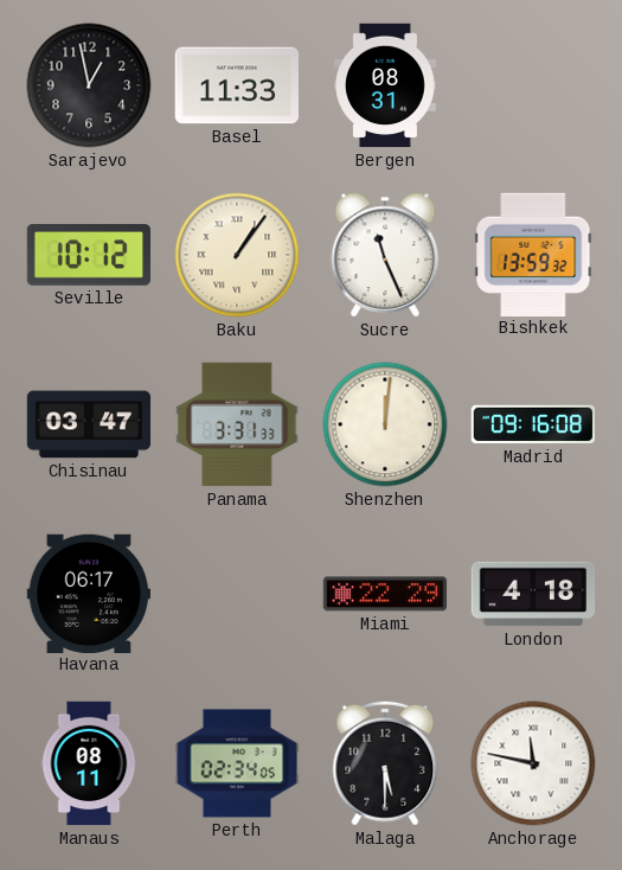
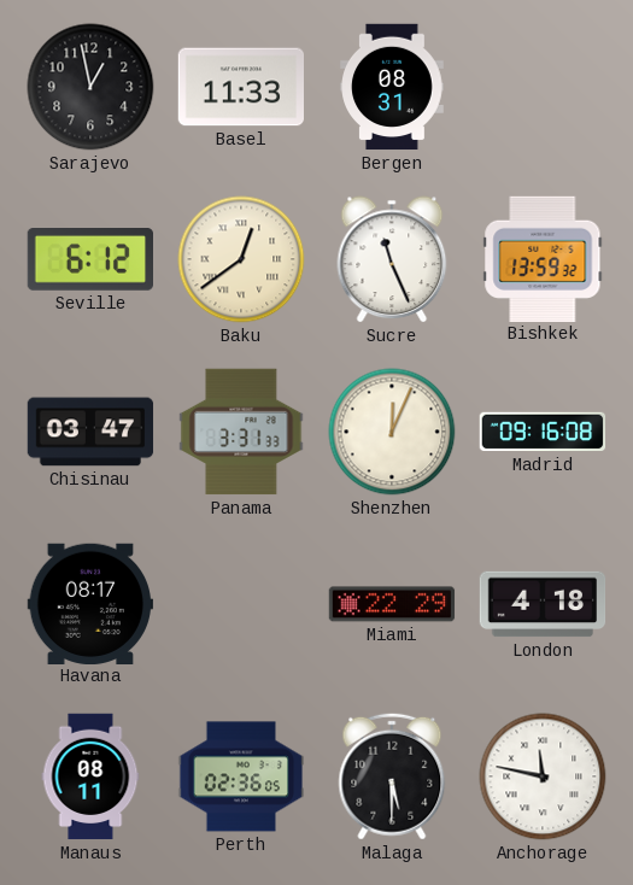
Seville: 10:12 -> 6:12
Baku: 1:06 -> 12:39
Shenzhen: 12:01 -> 12:04
Havana: 06:17 -> 08:17
Perth: 02:34 -> 02:36
